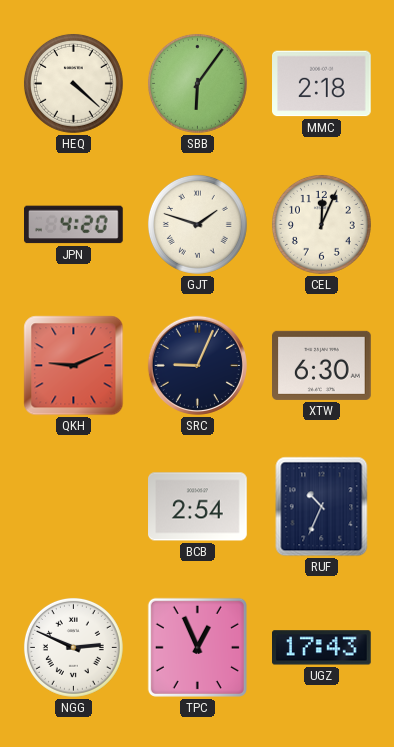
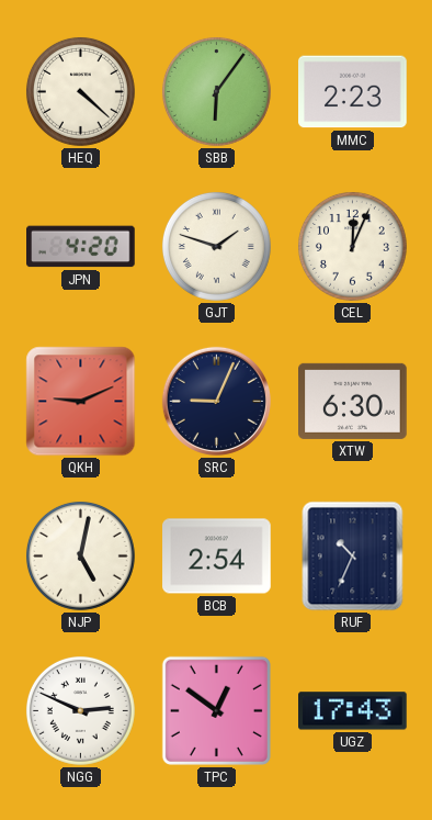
MMC: 2:18 -> 2:23
NJP: none -> 5:02
TPC: 12:56 -> 12:51
